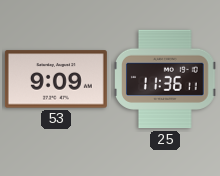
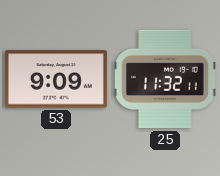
25: 11:36 -> 11:32
